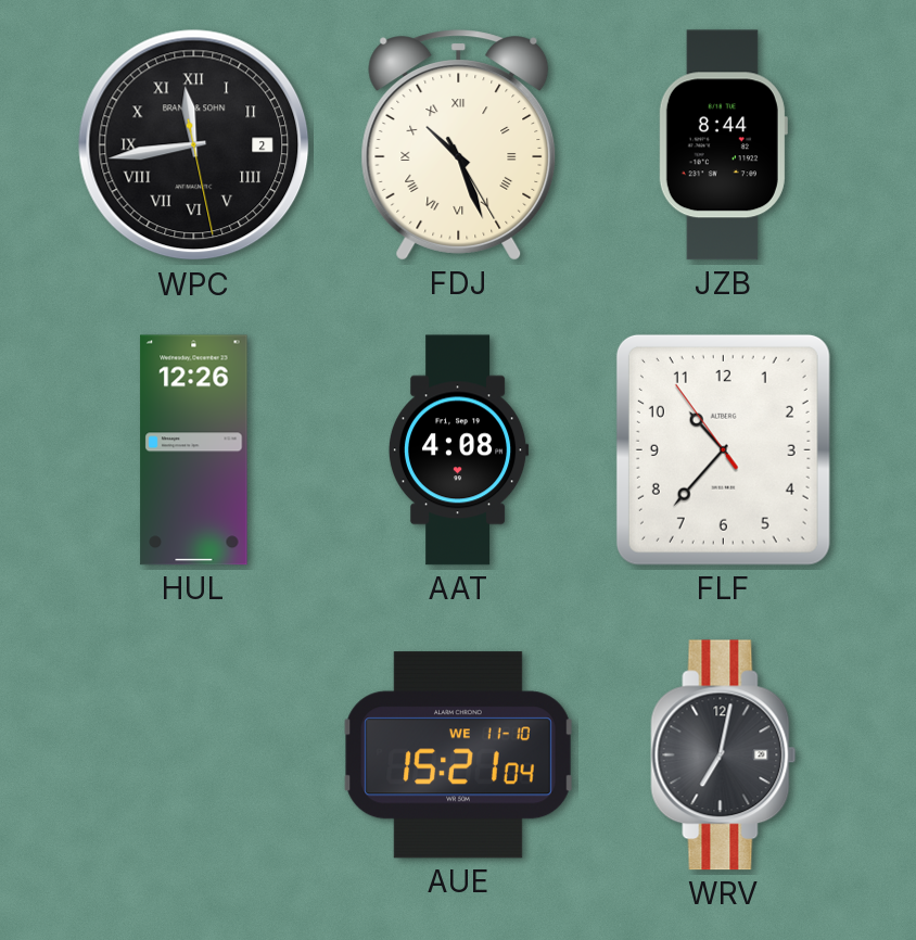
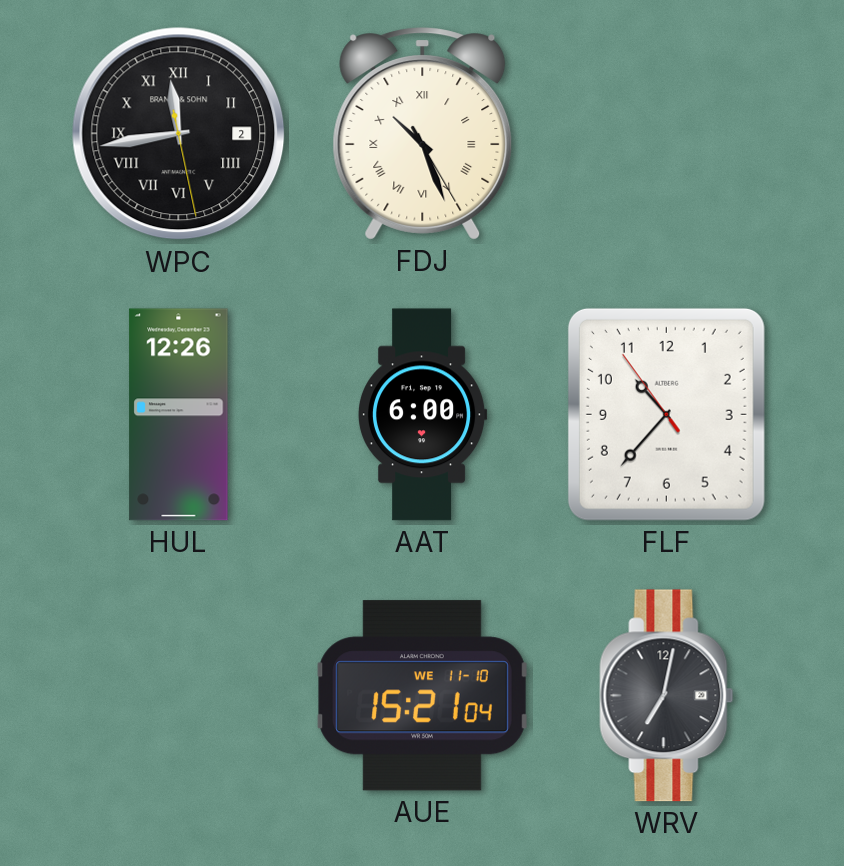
JZB: 8:44 -> none
AAT: 4:08 -> 6:00
